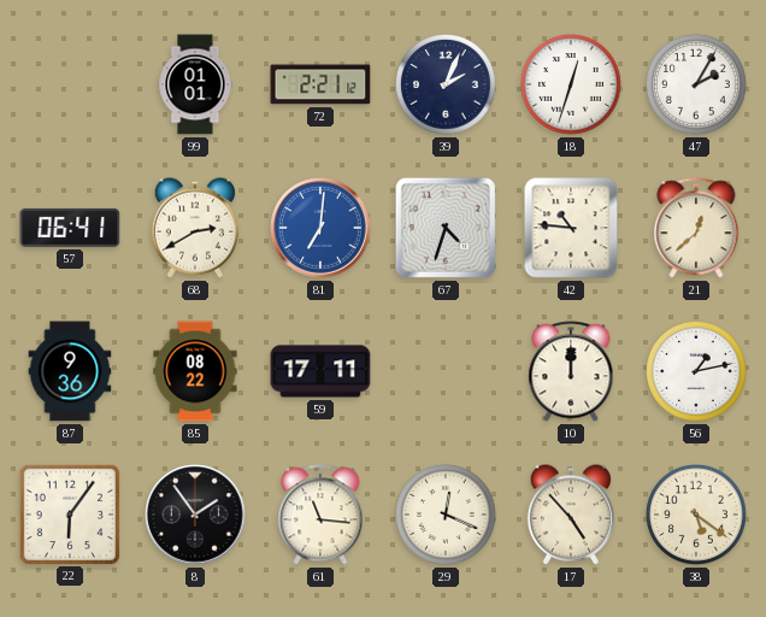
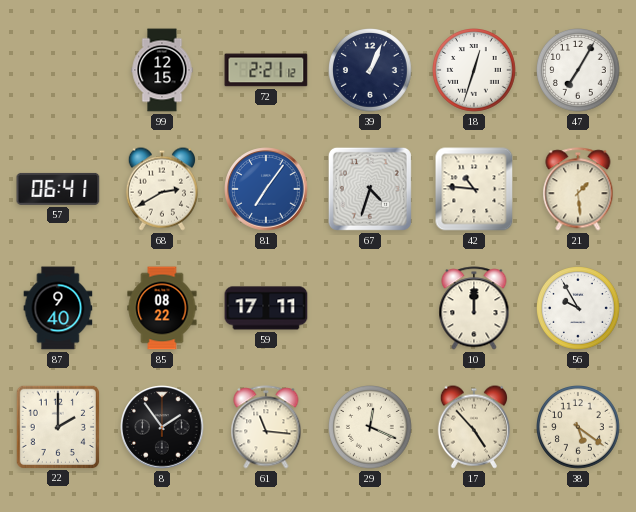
99: 01:01 -> 12:15
39: 2:04 -> 1:04
47: 2:05 -> 7:05
81: 7:01 -> 7:06
21: 12:38 -> 1:29
87: 9:36 -> 9:40
56: 1:13 -> 9:55
22: 6:06 -> 2:00
